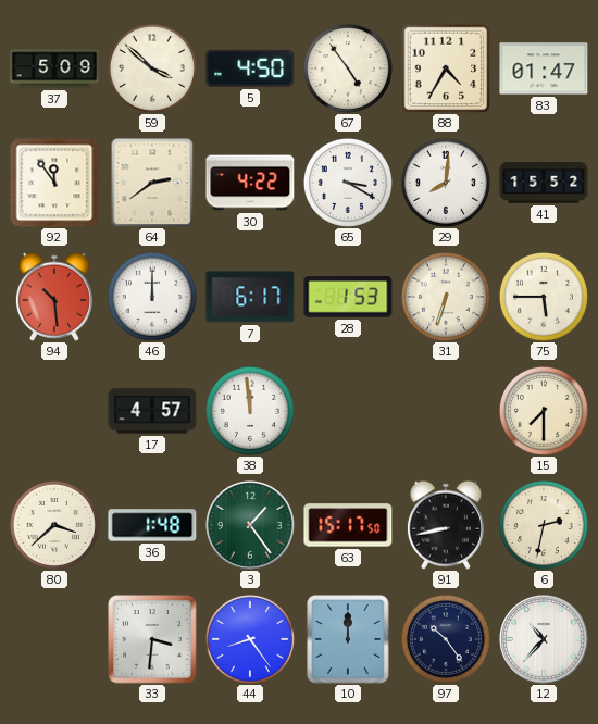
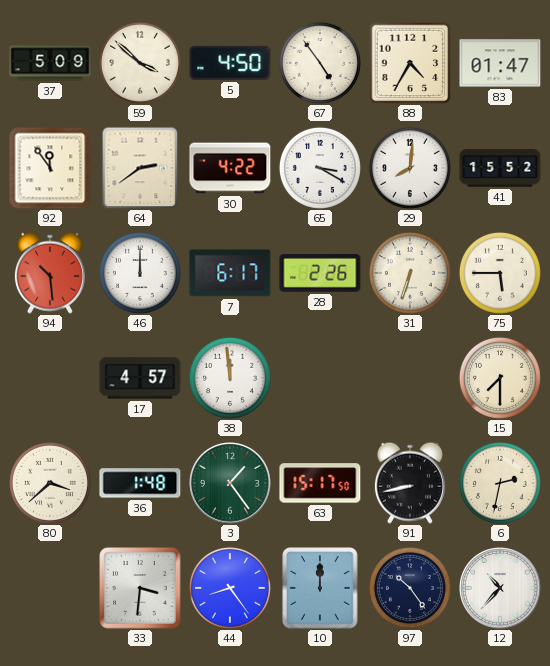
28: 1:53 -> 2:26
